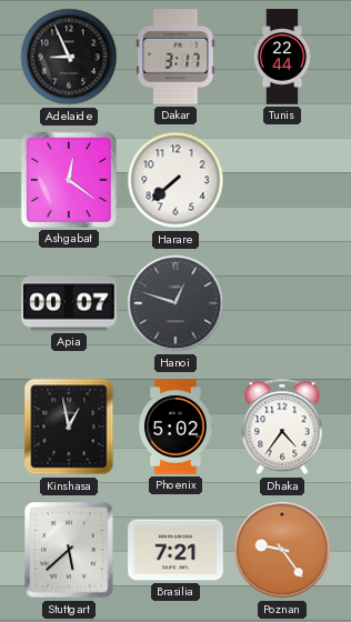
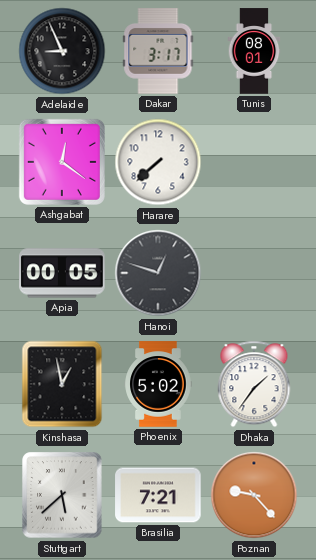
Tunis: 22:44 -> 08:01
Apia: 00:07 -> 00:05
Dhaka: 4:36 -> 1:36
Poznan: 9:24 -> 9:23
